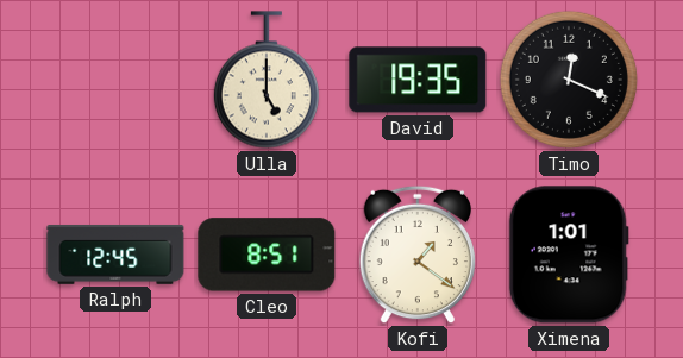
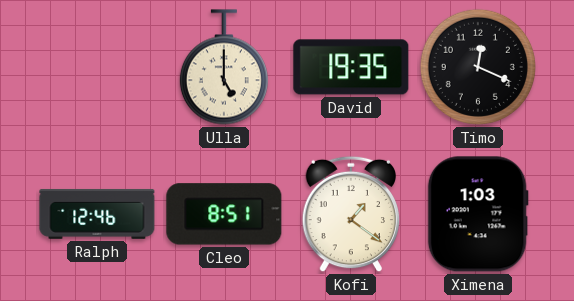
Ralph: 12:45 -> 12:46
Ximena: 1:01 -> 1:03
